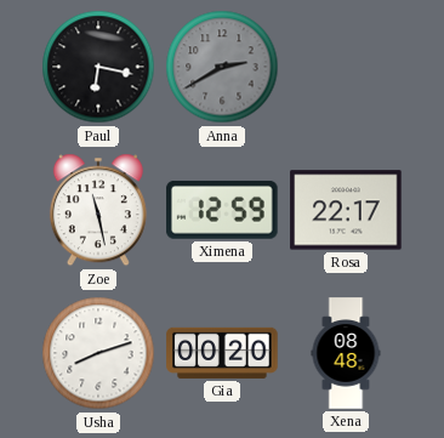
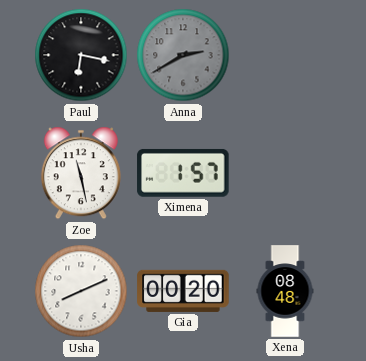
Ximena: 12:59 -> 1:57
Rosa: 22:17 -> none
Usha: 8:12 -> 8:11
